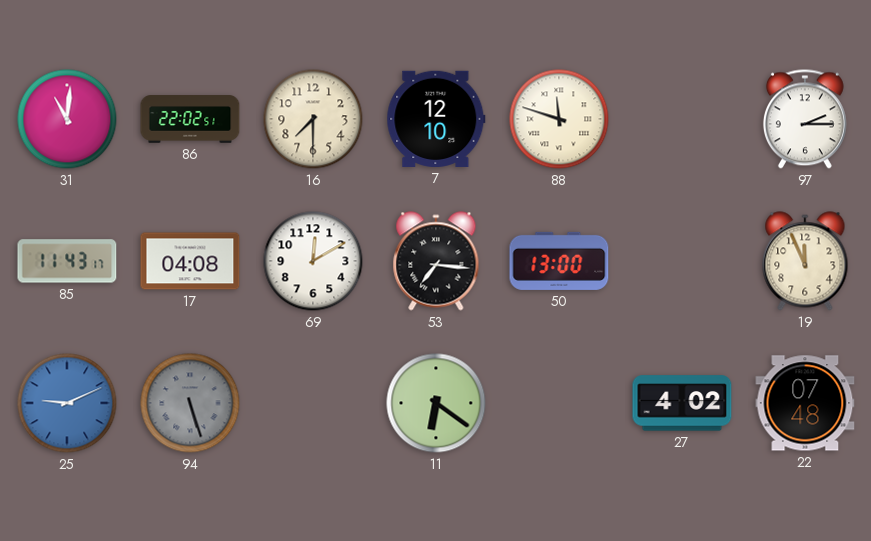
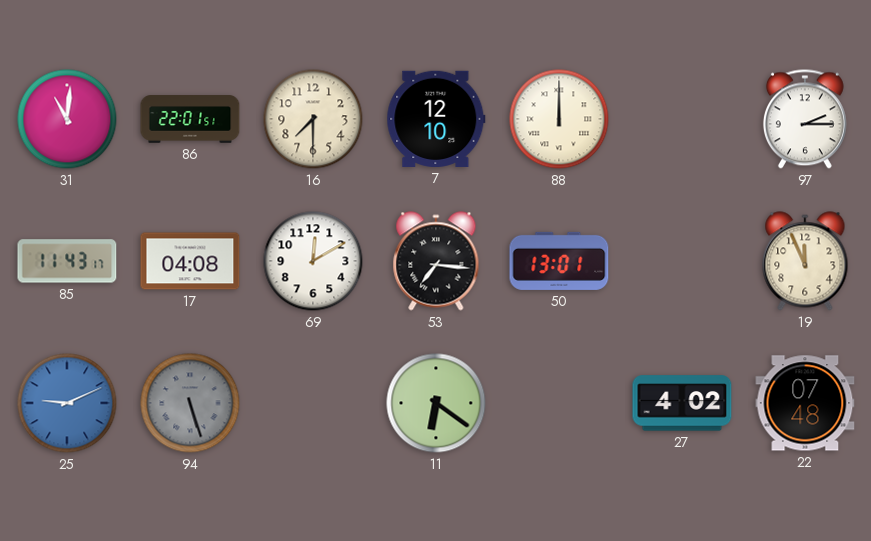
86: 22:02 -> 22:01
88: 11:48 -> 12:00
50: 13:00 -> 13:01
